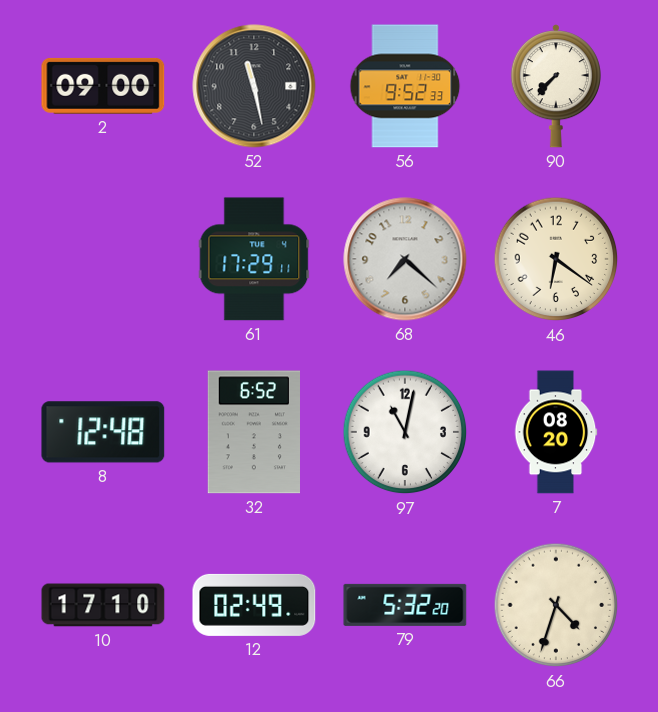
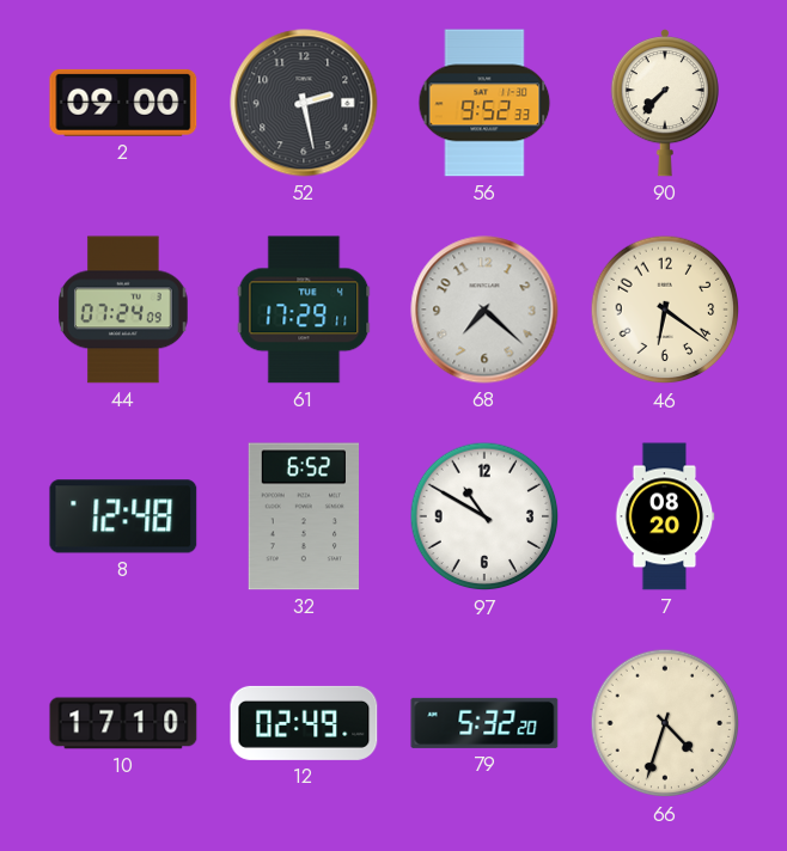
52: 11:28 -> 2:28
44: none -> 07:24
97: 11:02 -> 10:50
